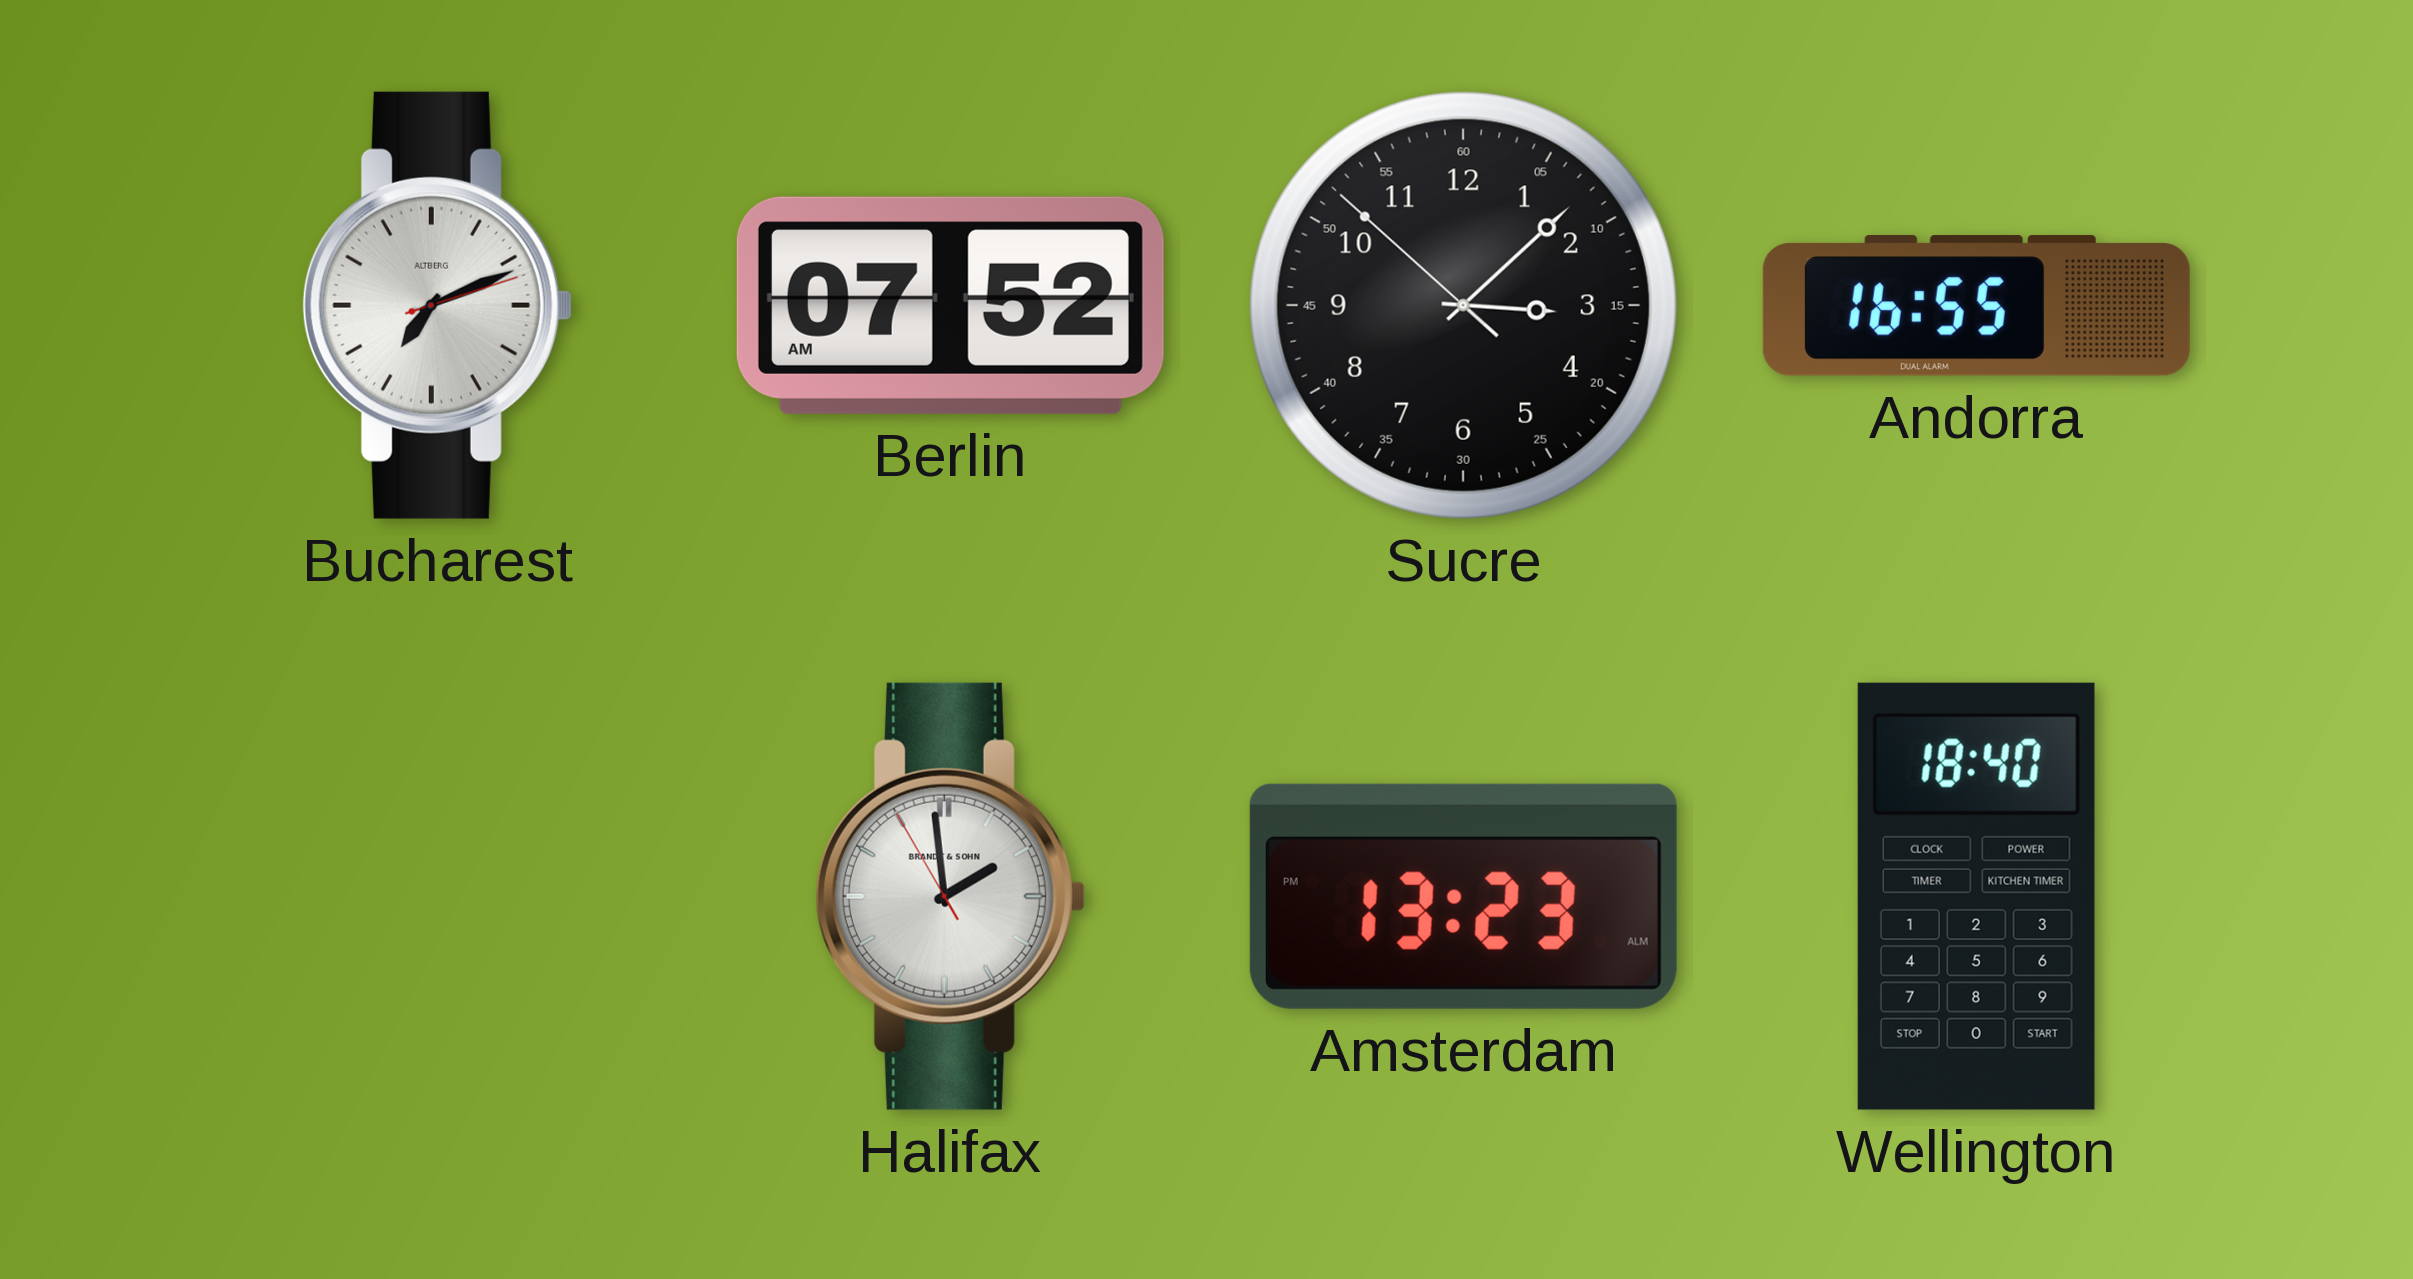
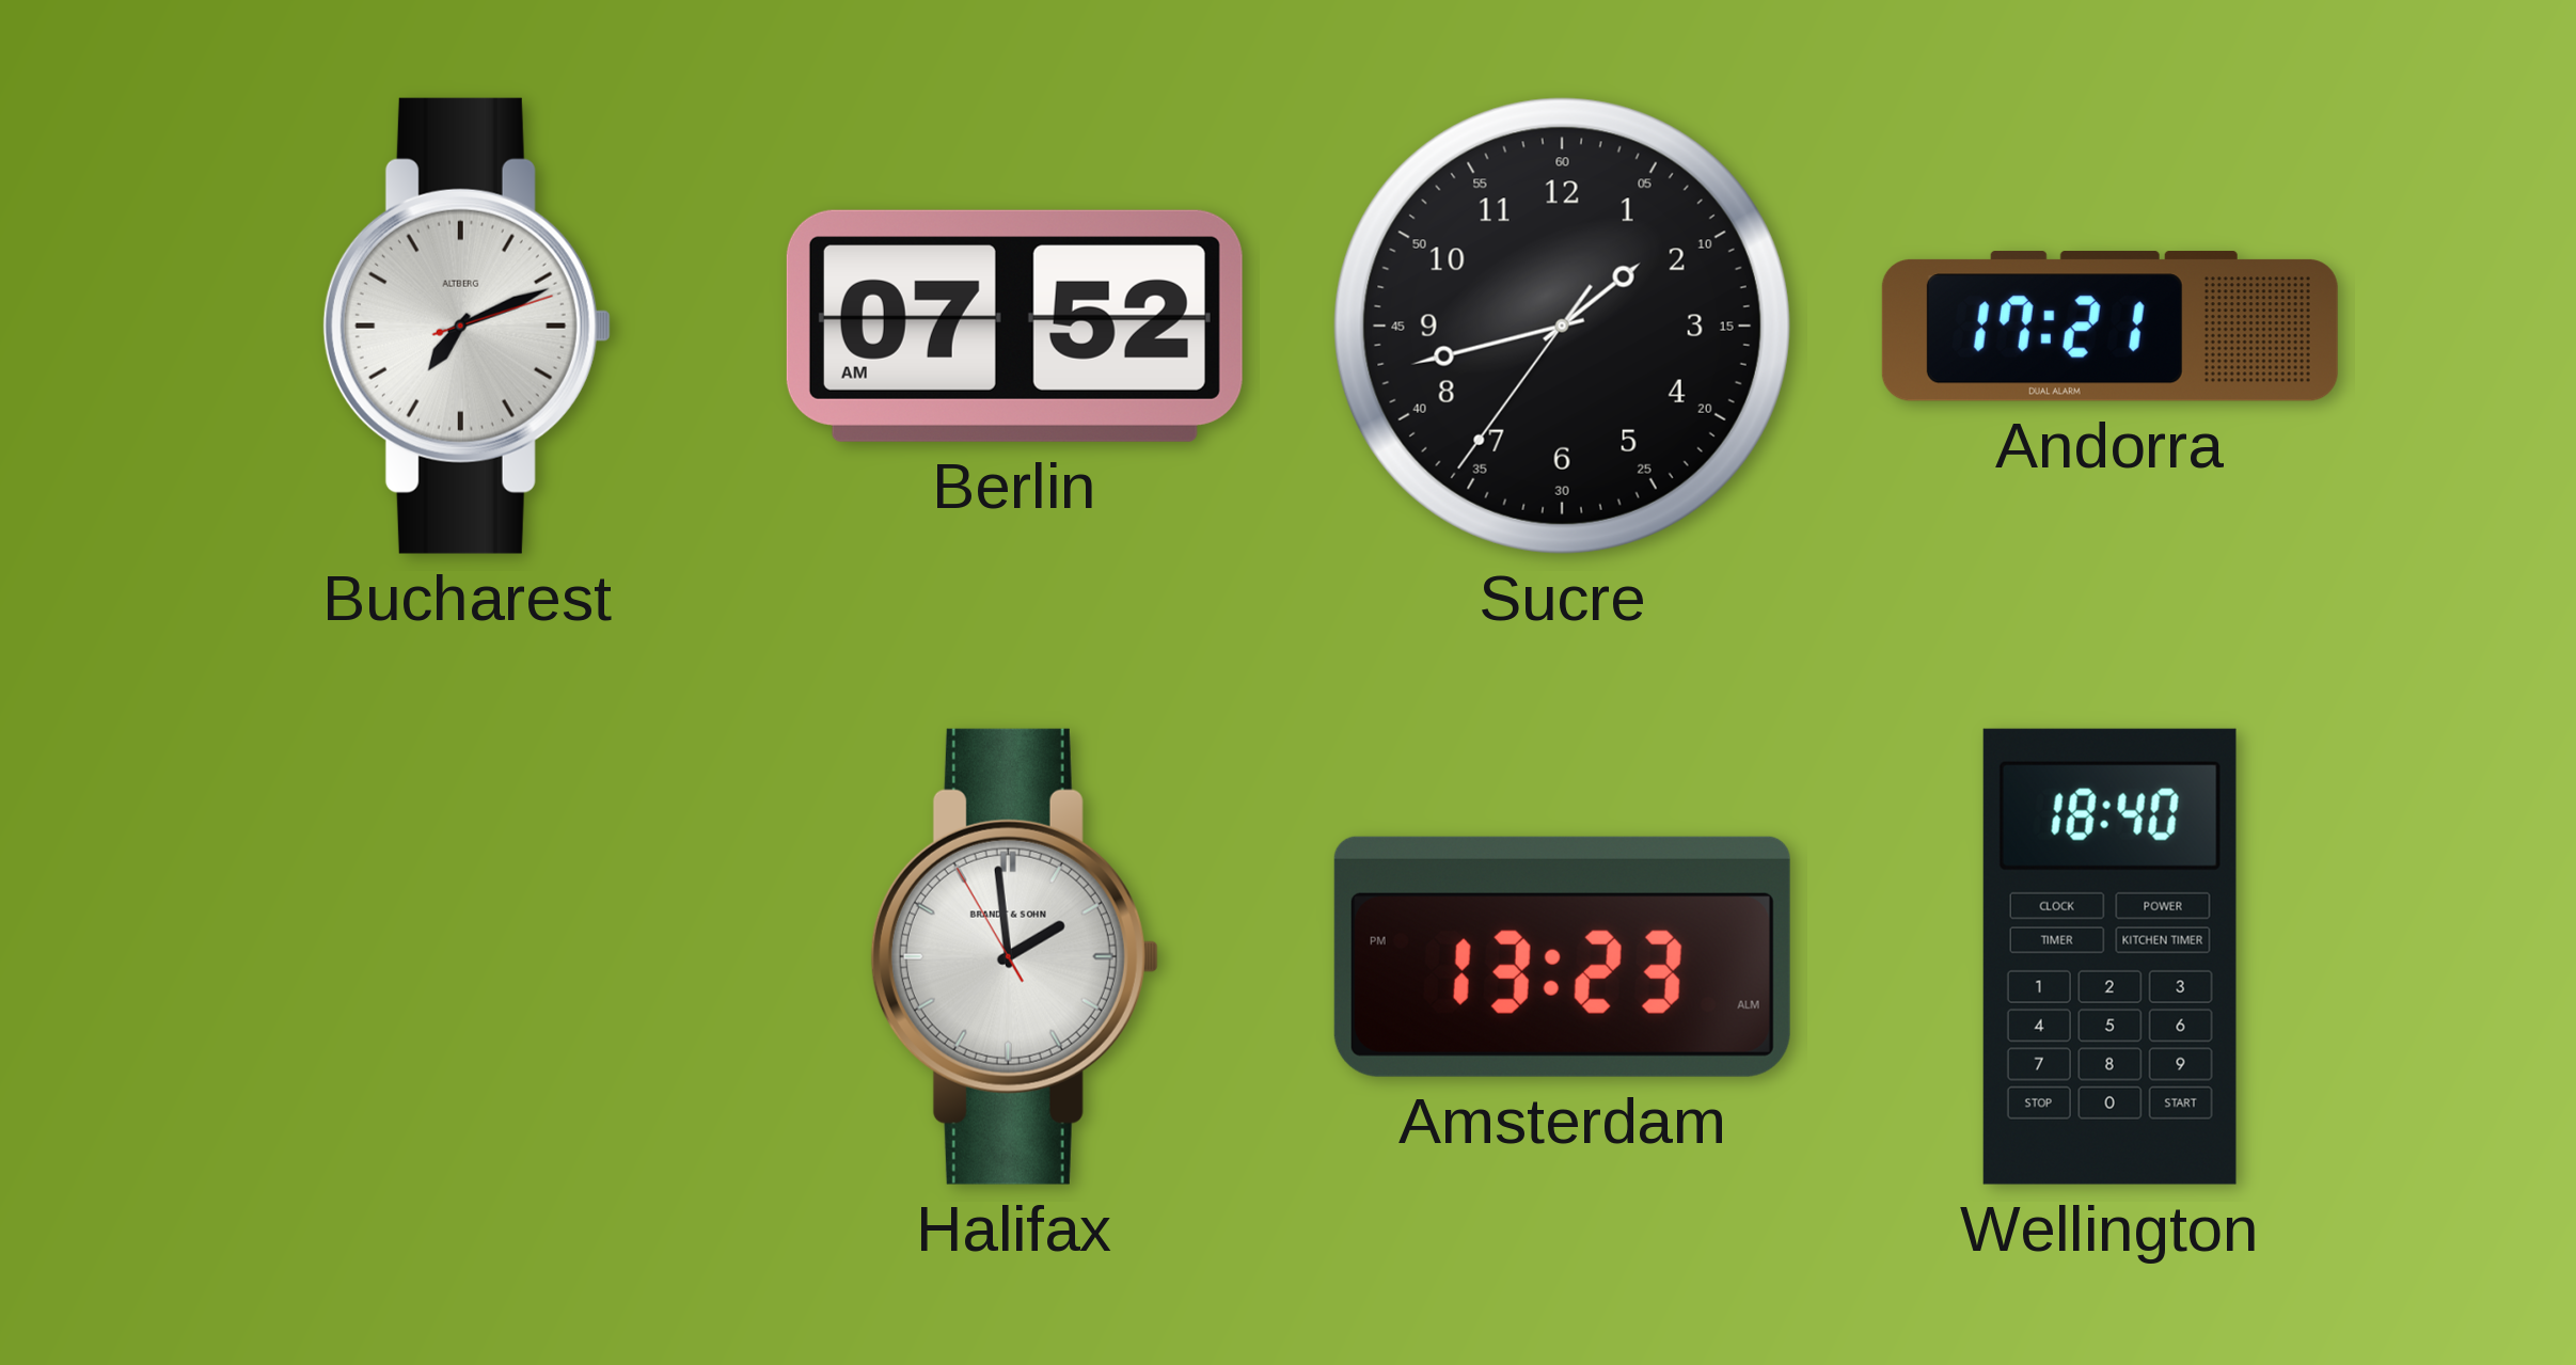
Sucre: 3:07 -> 1:42
Andorra: 16:55 -> 17:21
